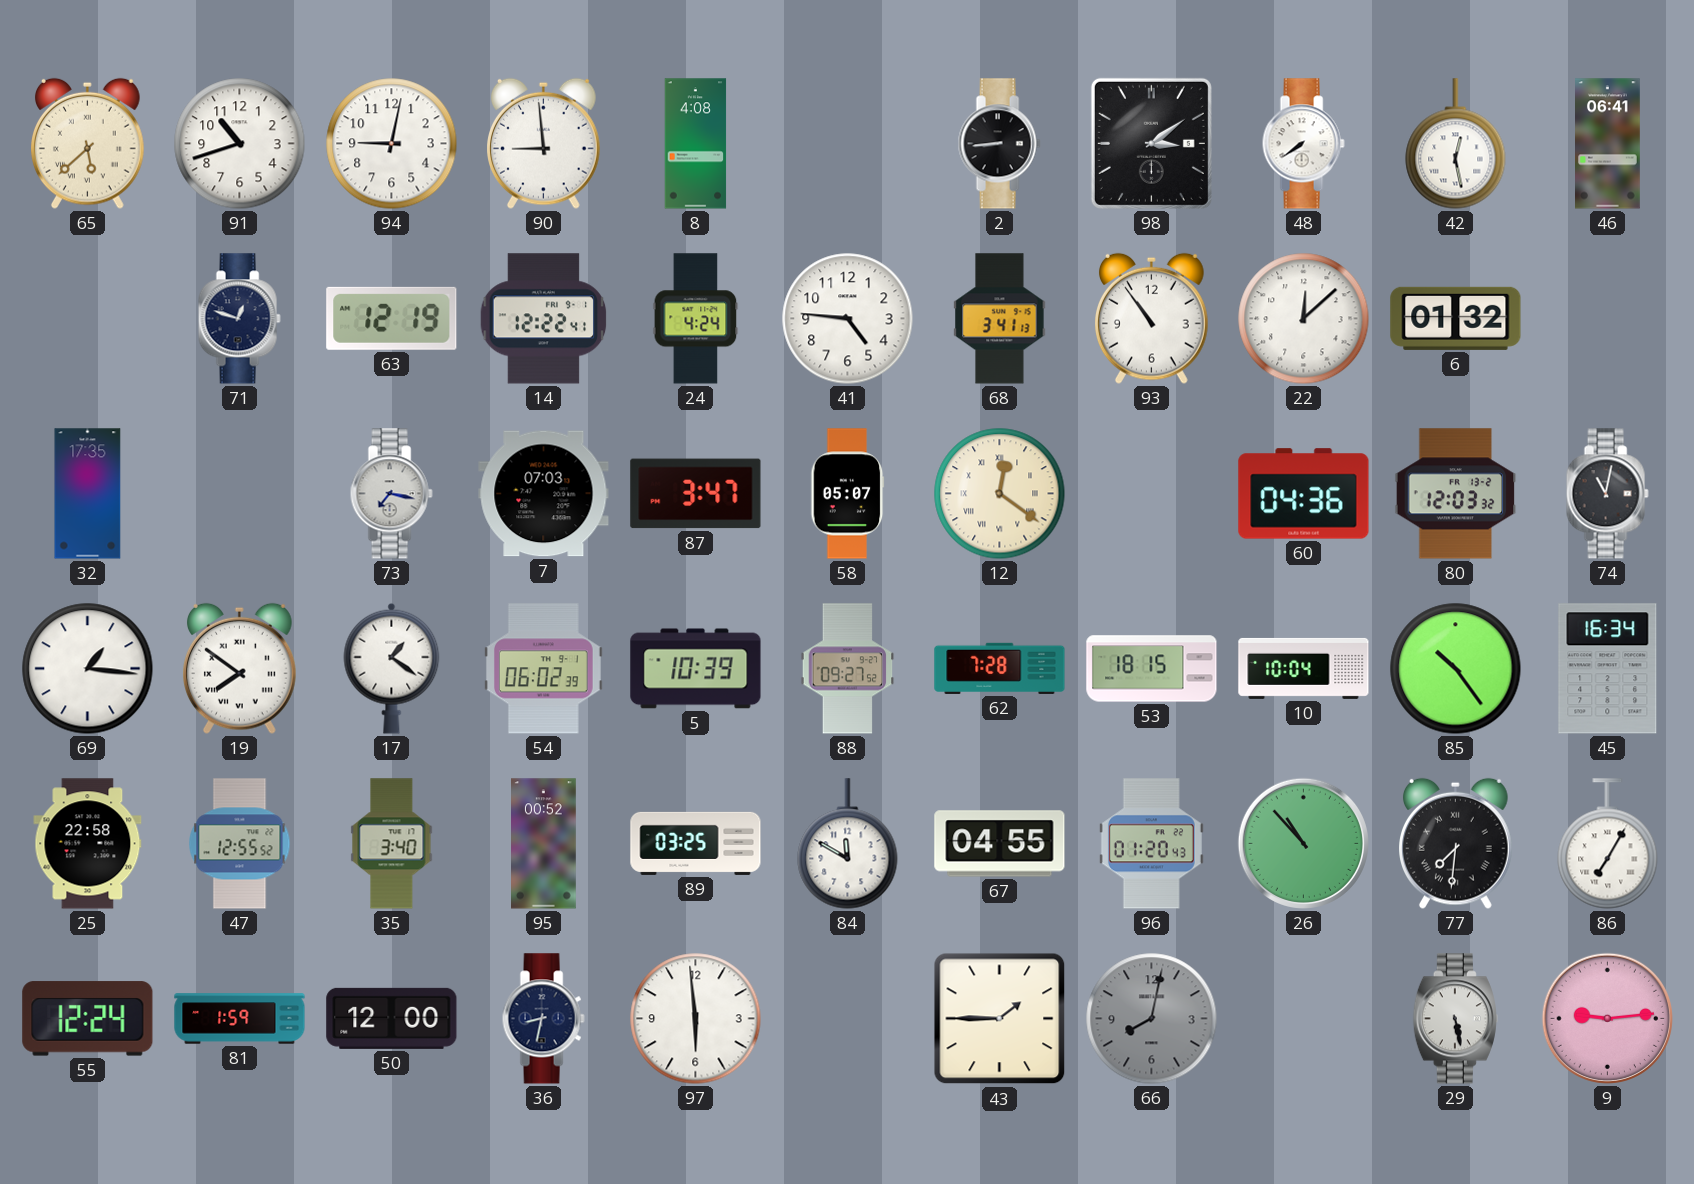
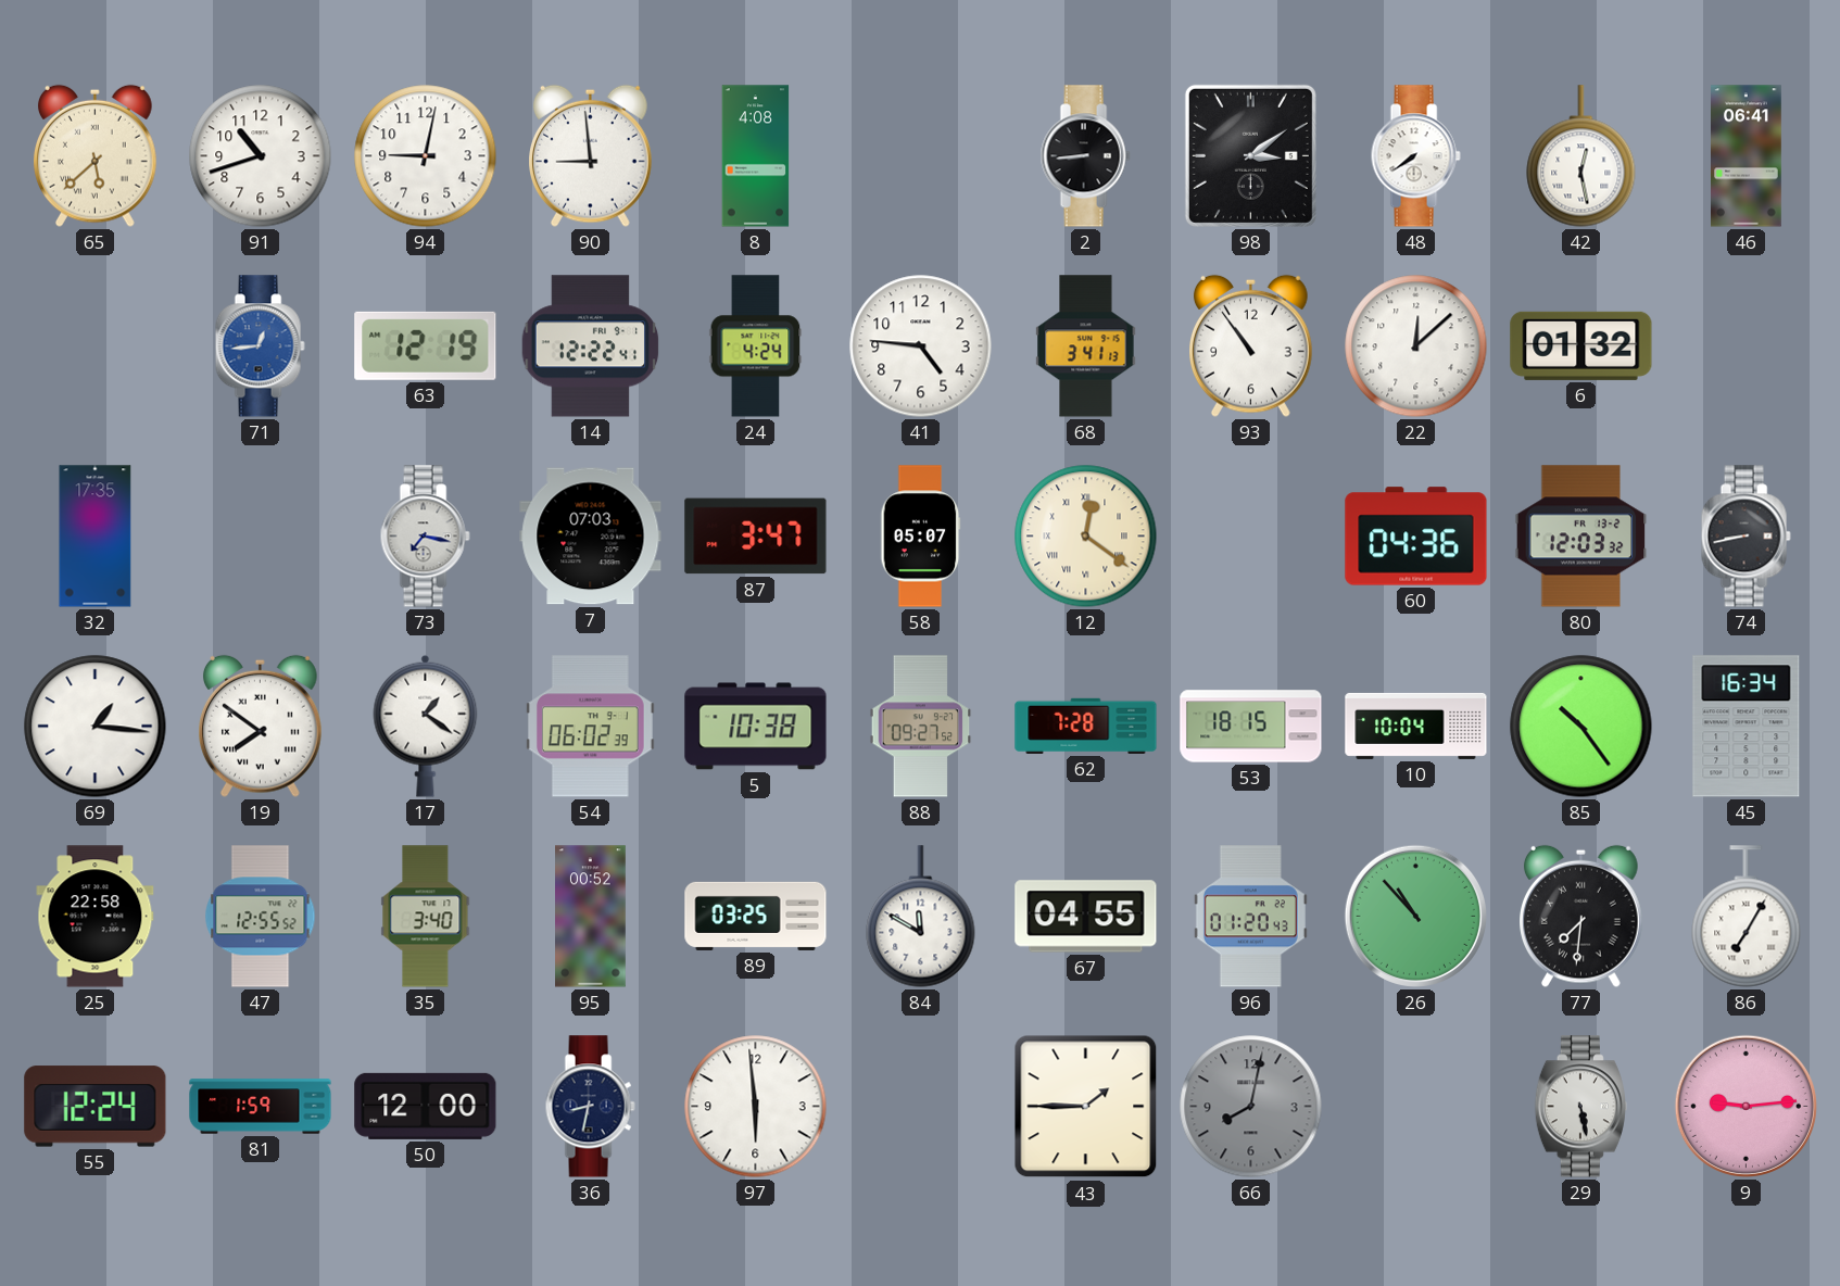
71: 12:48 -> 12:44
71 dial: navy -> blue
74: 11:02 -> 8:43
5: 10:39 -> 10:38
